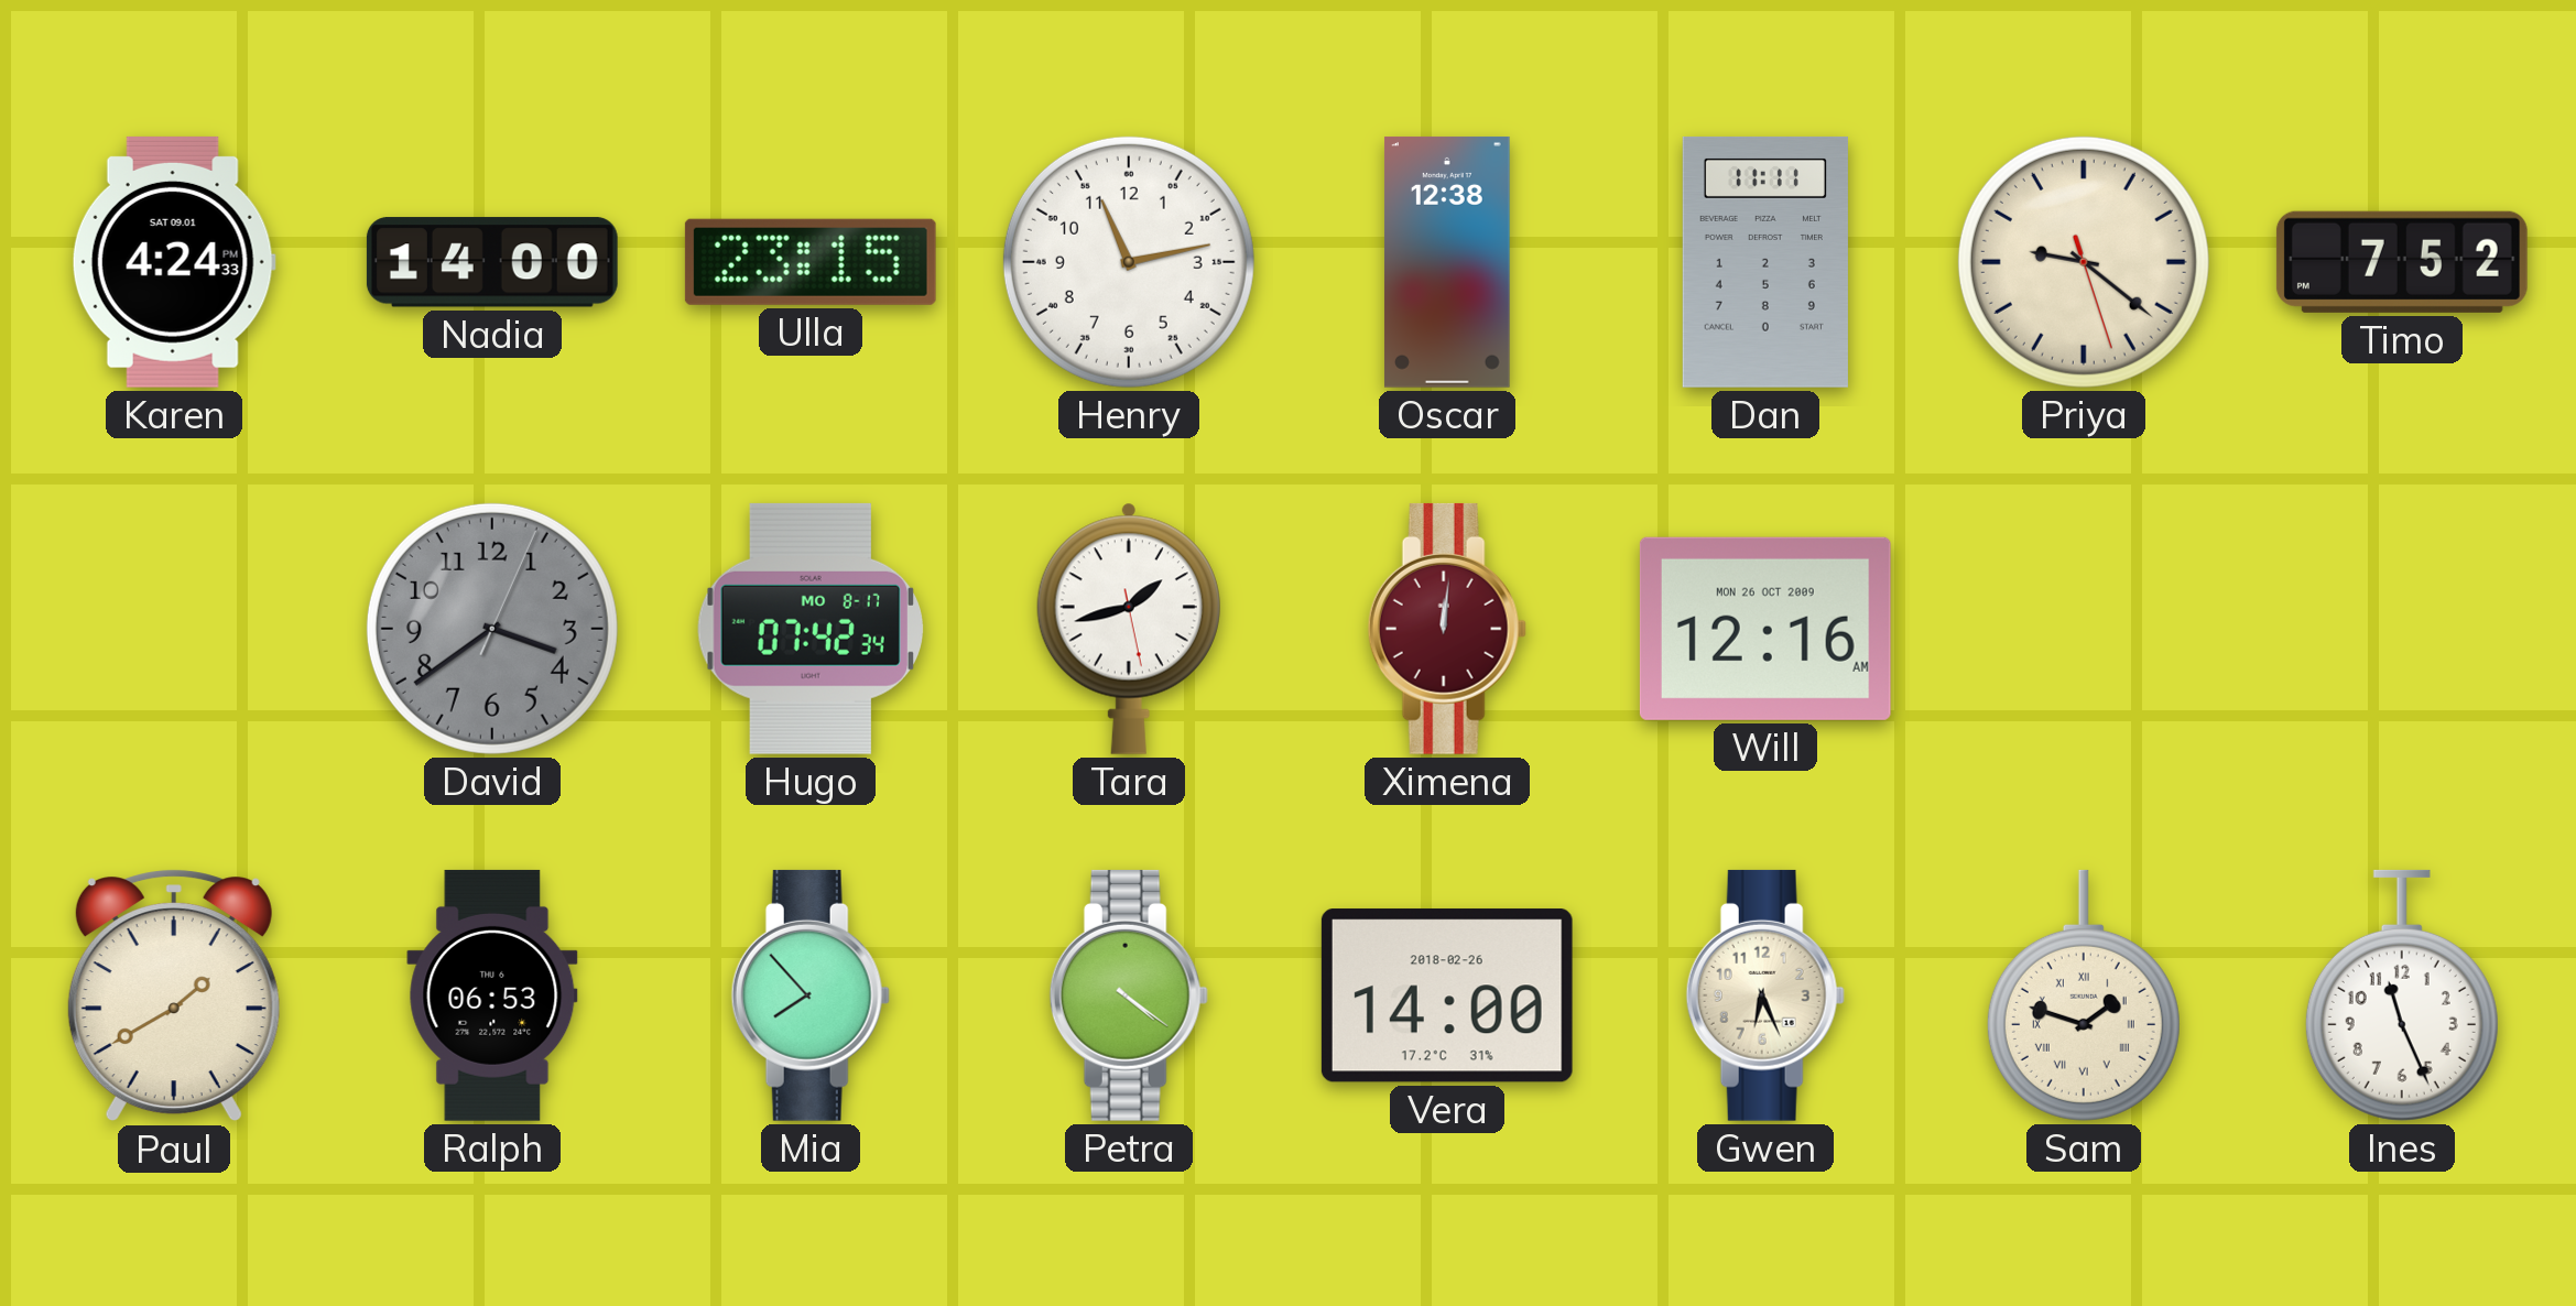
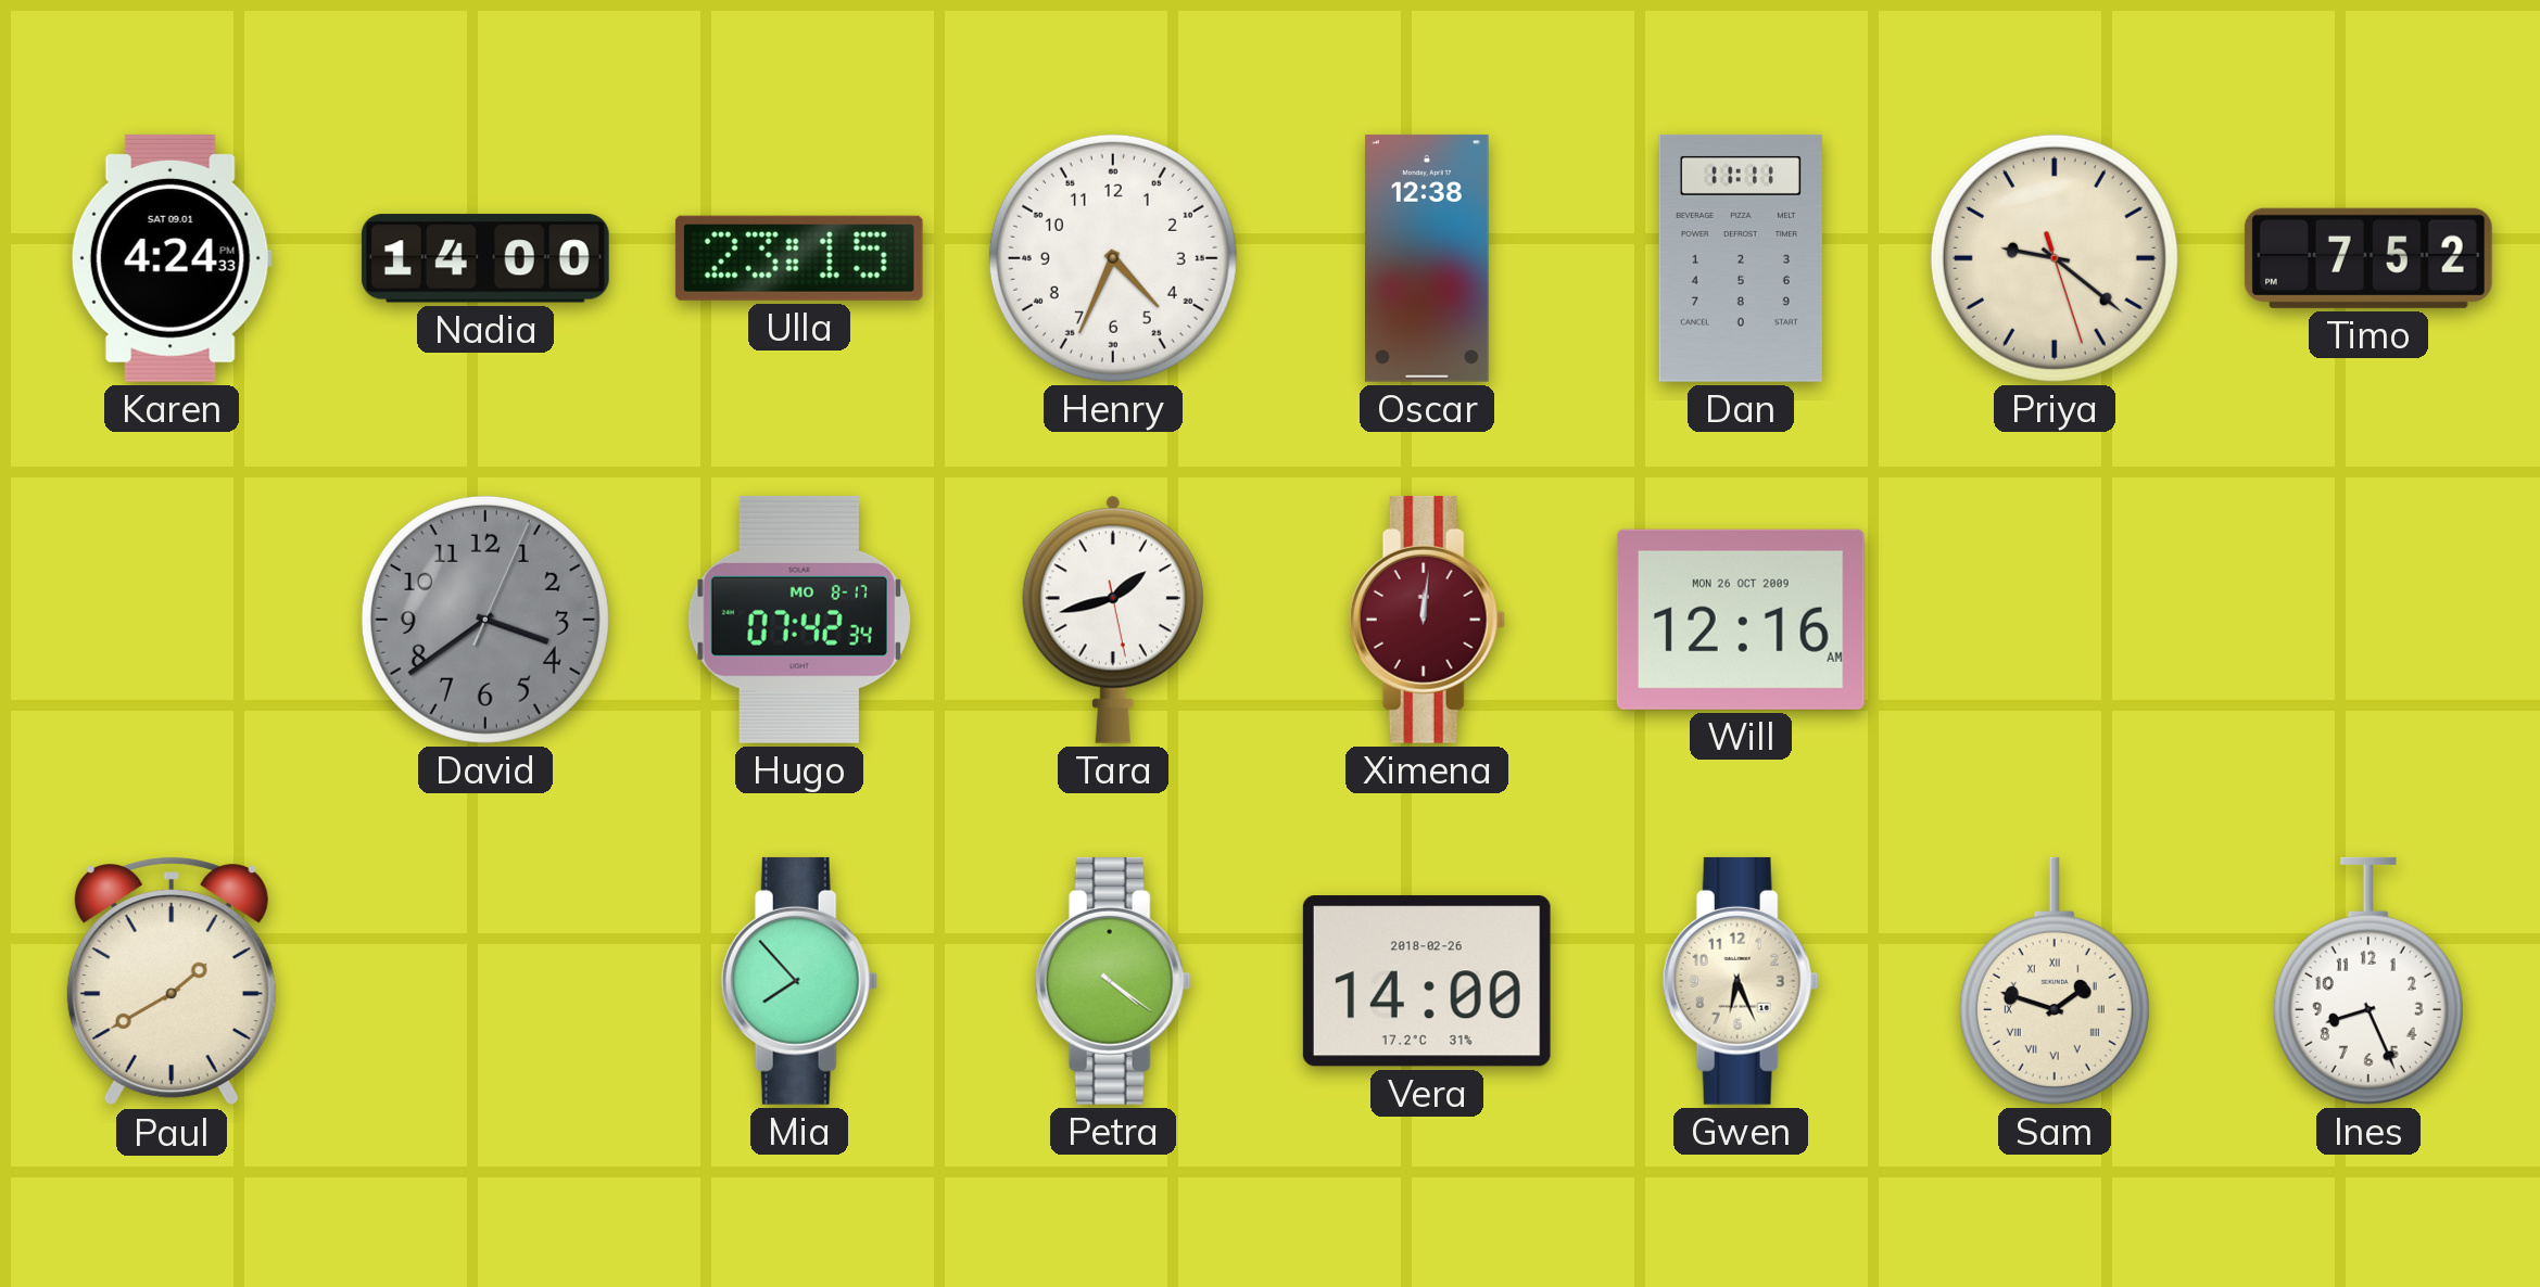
Henry: 11:13 -> 4:34
Ralph: 06:53 -> none
Ines: 11:26 -> 8:26
